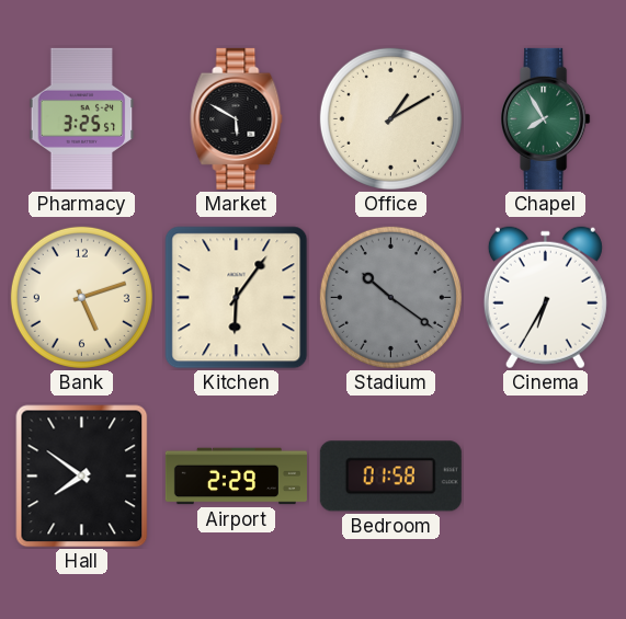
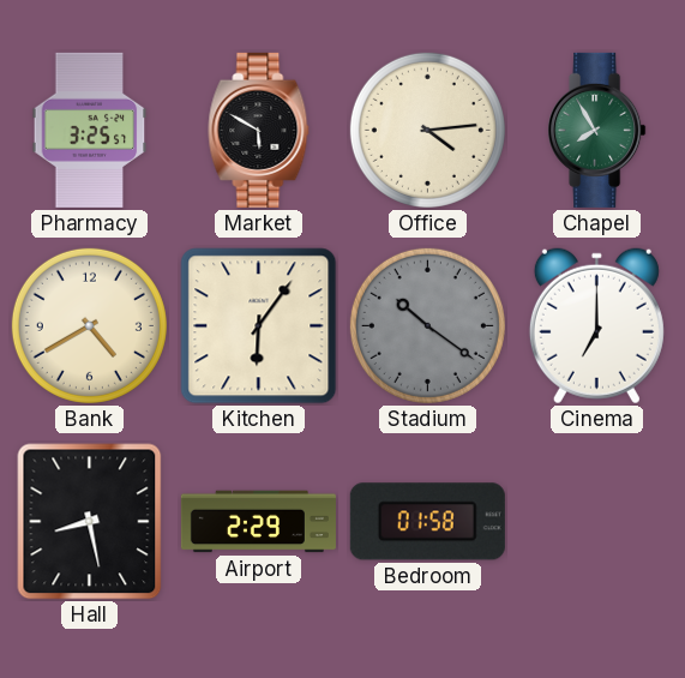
Office: 1:10 -> 4:14
Bank: 5:12 -> 4:40
Cinema: 6:35 -> 7:00
Hall: 7:51 -> 8:28
